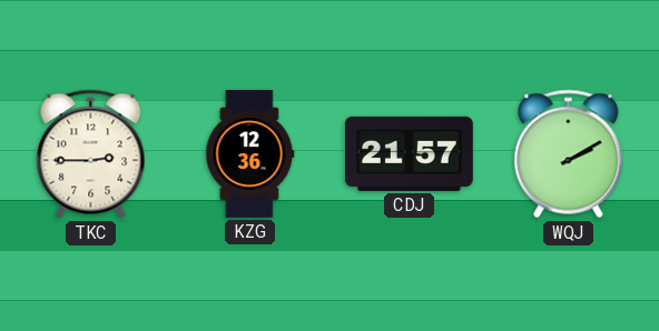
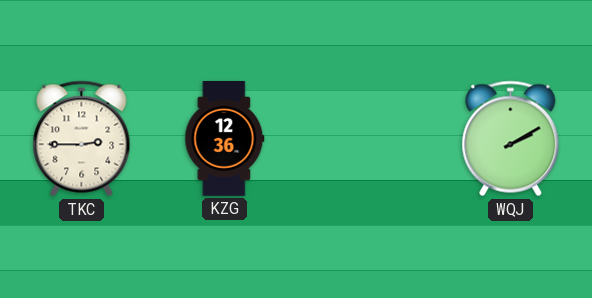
CDJ: 21:57 -> none
